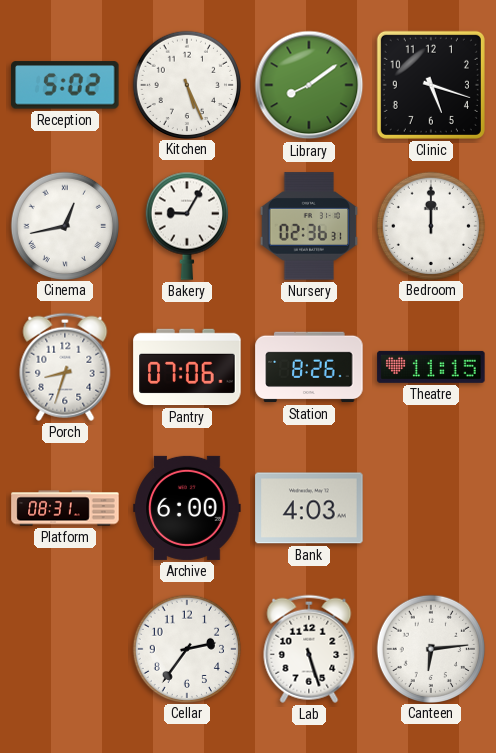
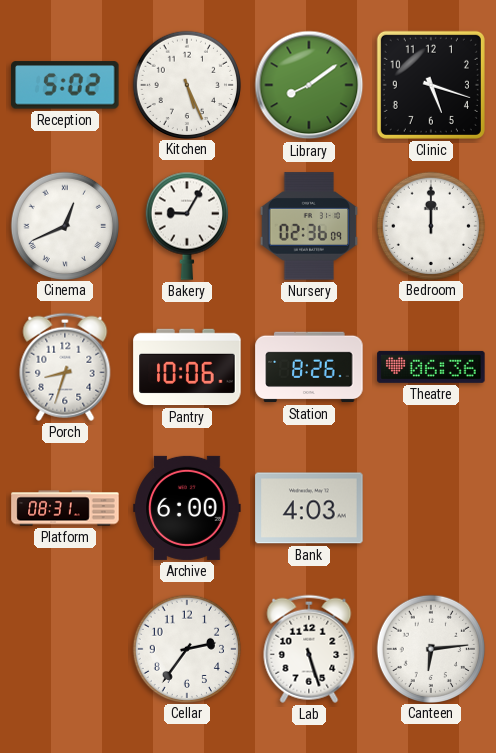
Cinema: 12:43 -> 12:41
Nursery: 02:36:31 -> 02:36:09
Pantry: 07:06 -> 10:06
Theatre: 11:15 -> 06:36
